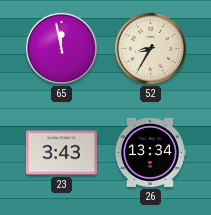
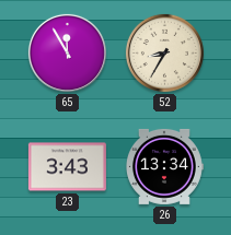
65: 11:58 -> 11:55
